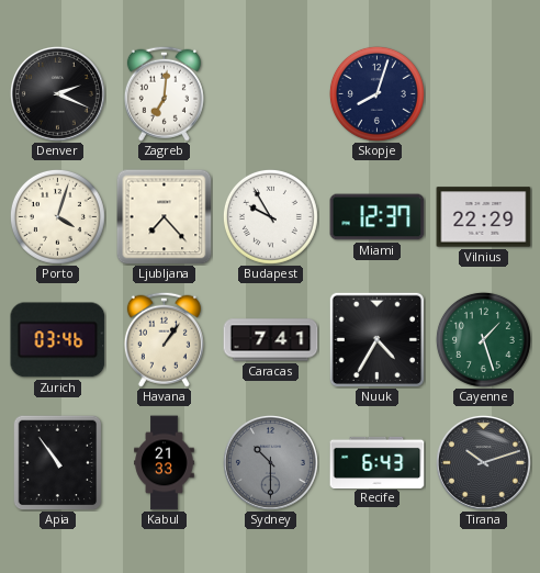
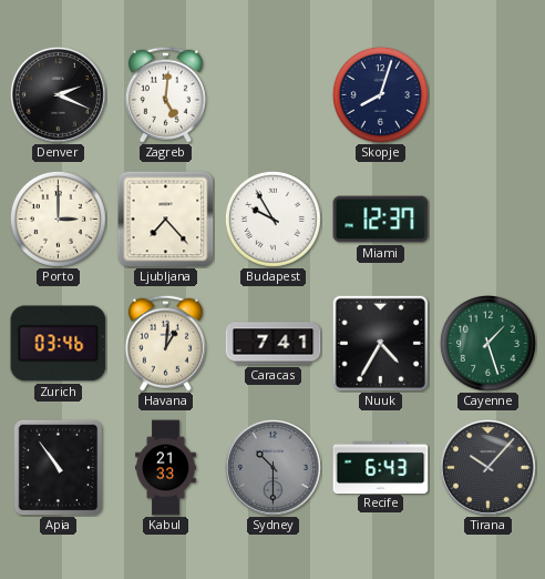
Zagreb: 7:01 -> 5:01
Porto: 4:03 -> 3:00
Vilnius: 22:29 -> none
Havana: 1:06 -> 1:01
Tirana: 10:12 -> 10:07
